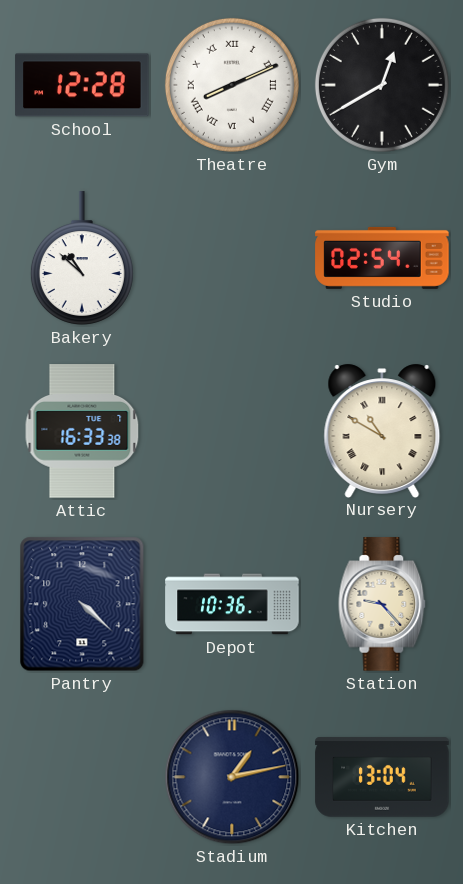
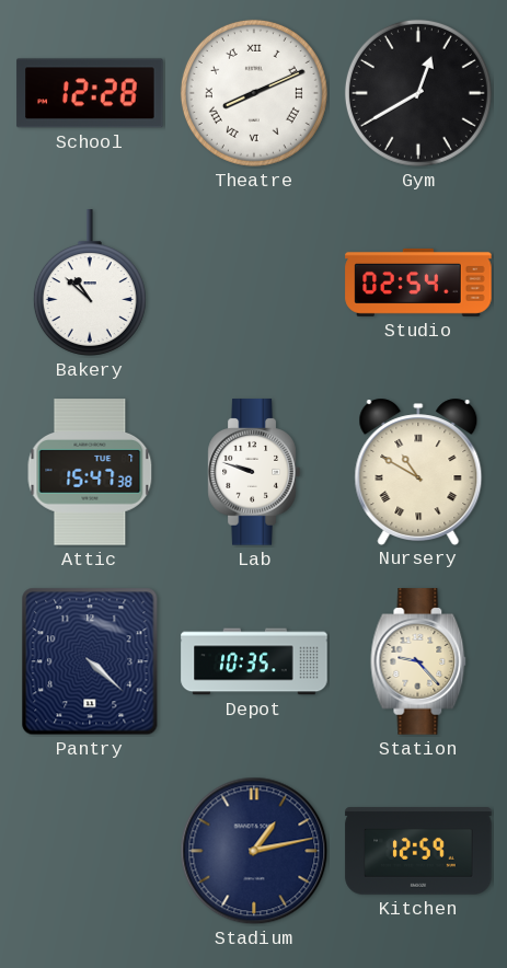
Attic: 16:33 -> 15:47
Lab: none -> 9:48
Depot: 10:36 -> 10:35
Kitchen: 13:04 -> 12:59
